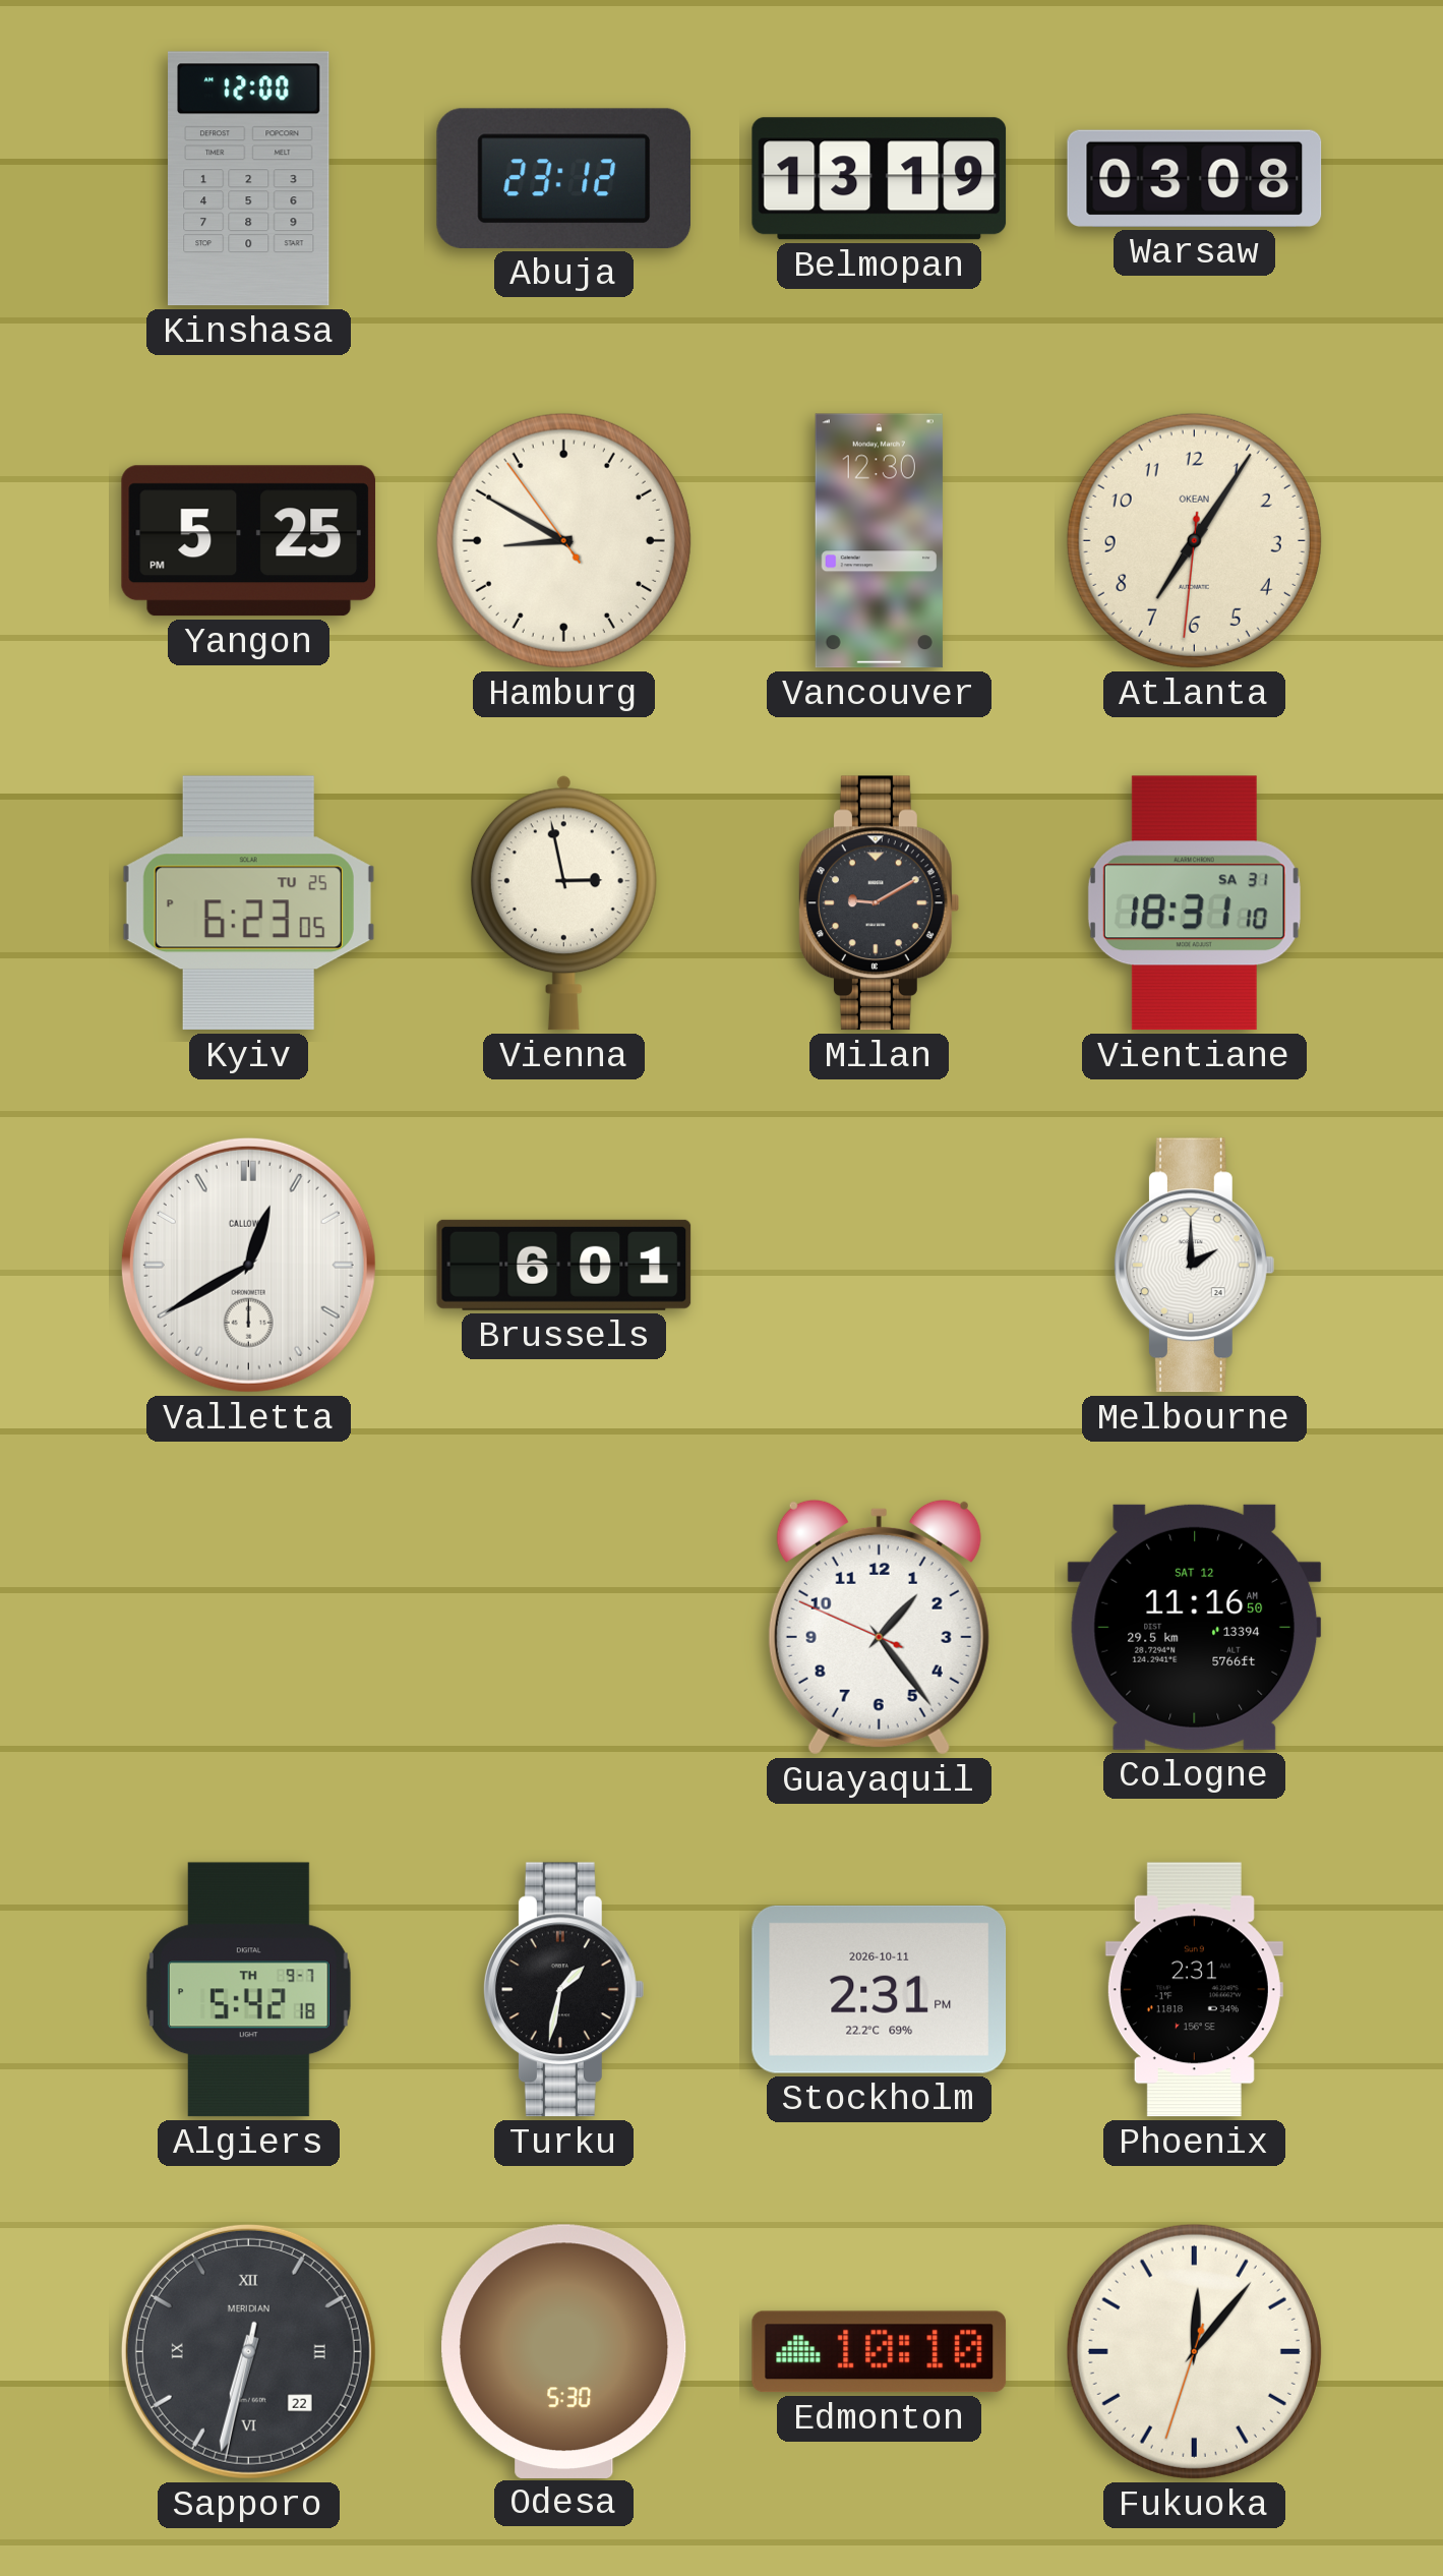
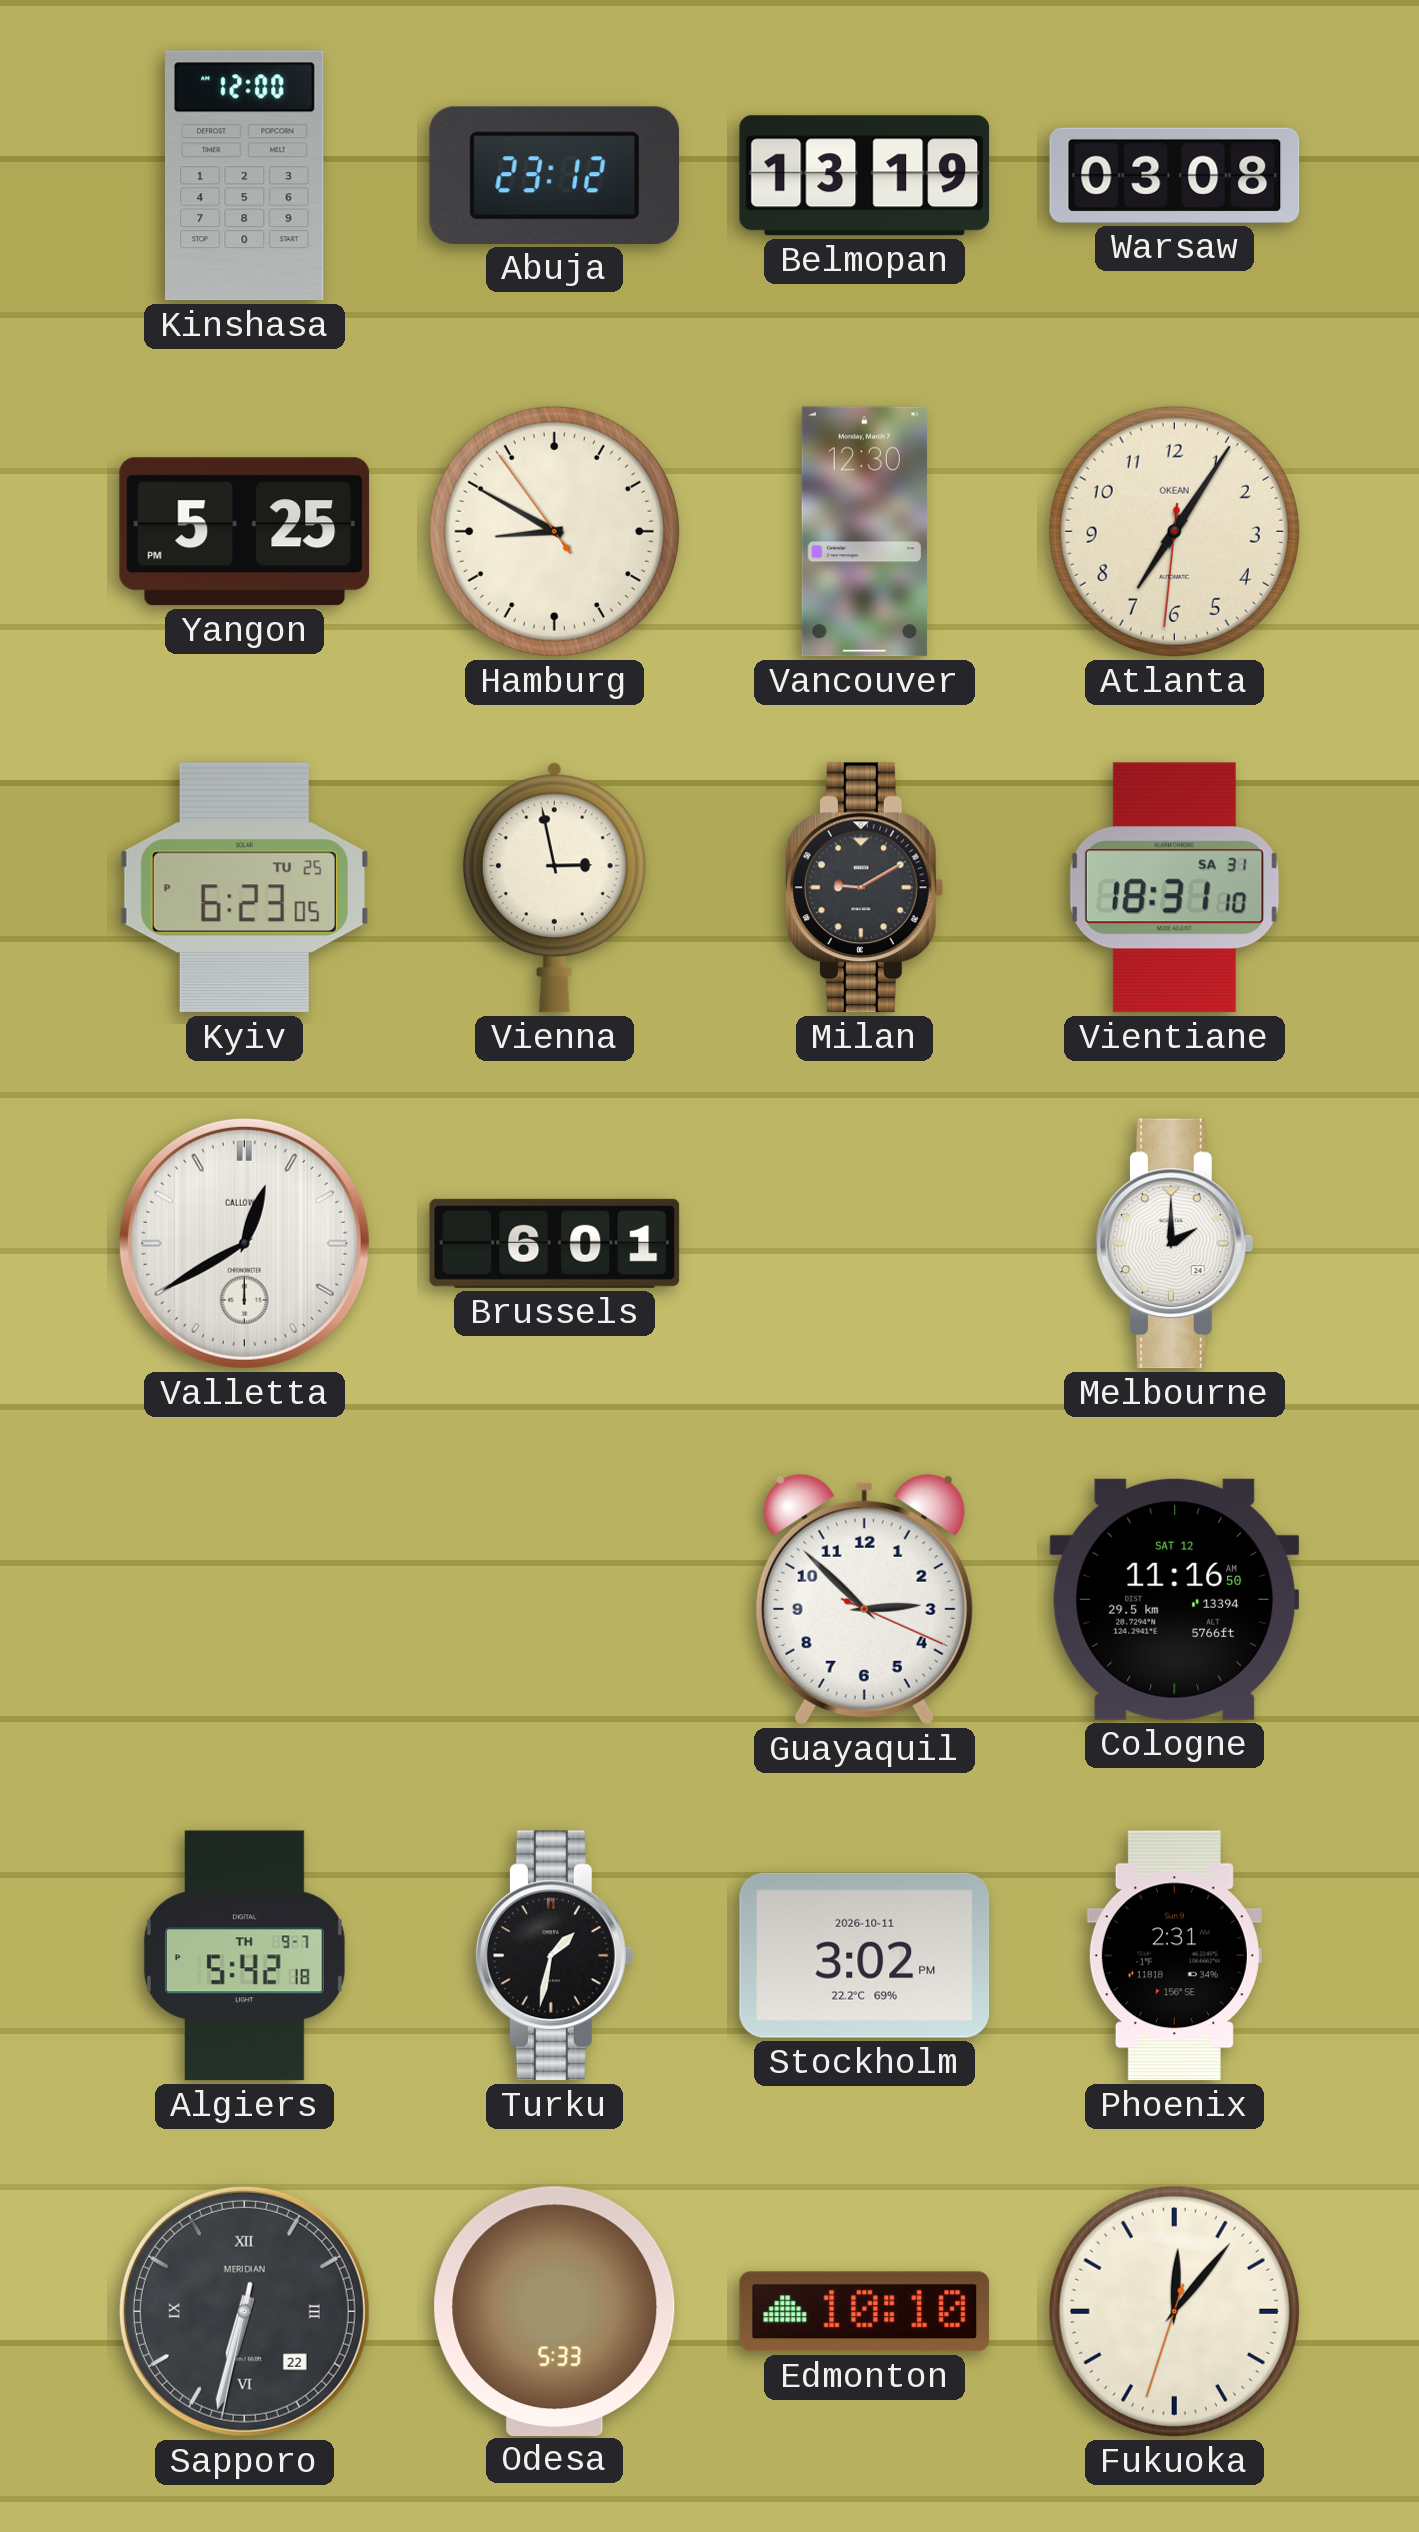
Guayaquil: 1:23 -> 2:52
Stockholm: 2:31 -> 3:02
Odesa: 5:30 -> 5:33
